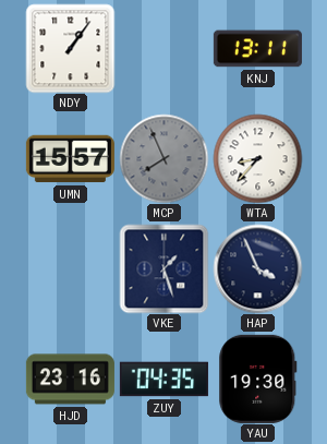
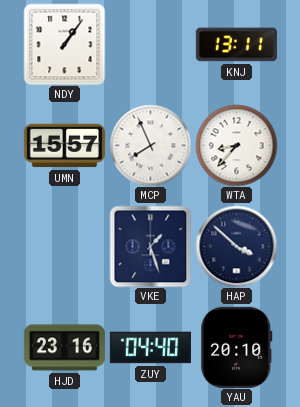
MCP dial: grey -> white
HAP: 3:56 -> 3:52
ZUY: 04:35 -> 04:40
YAU: 19:30 -> 20:10
